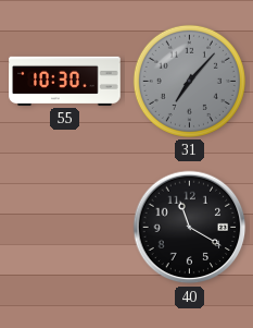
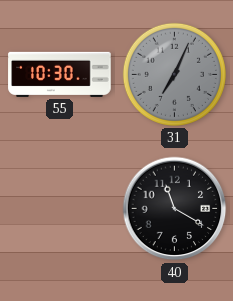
31: 7:07 -> 7:04
